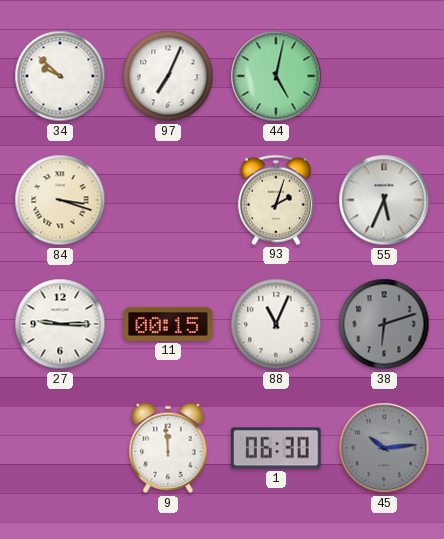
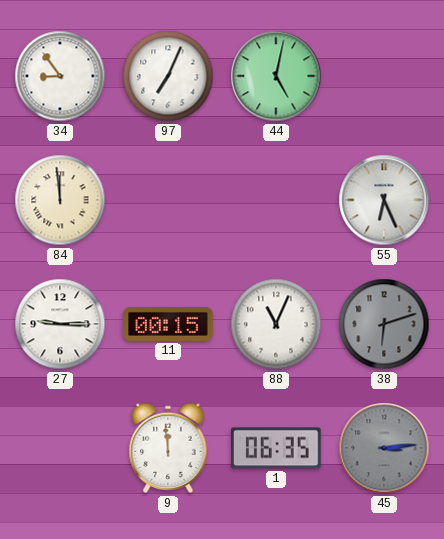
34: 9:52 -> 8:54
84: 3:18 -> 11:59
93: 2:03 -> none
55: 5:34 -> 6:26
1: 06:30 -> 06:35
45: 10:14 -> 3:14
